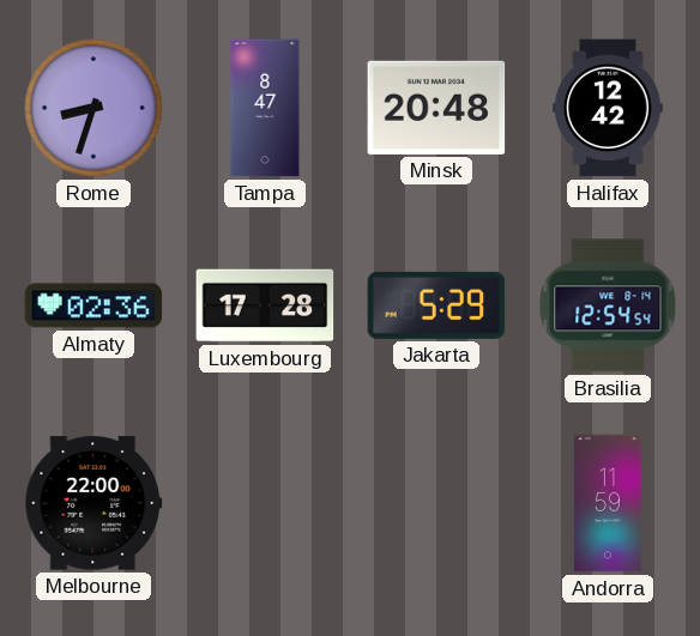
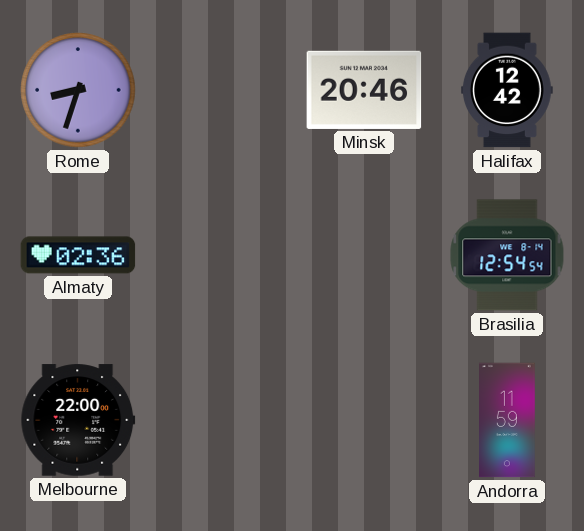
Tampa: 8:47 -> none
Minsk: 20:48 -> 20:46
Luxembourg: 17:28 -> none
Jakarta: 5:29 -> none
